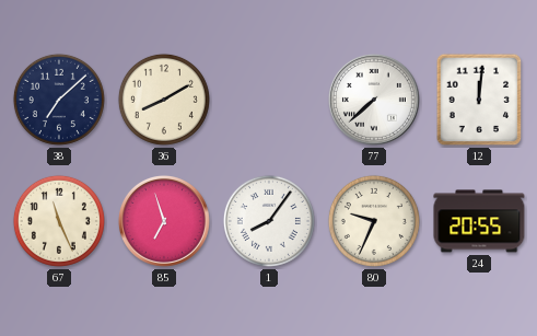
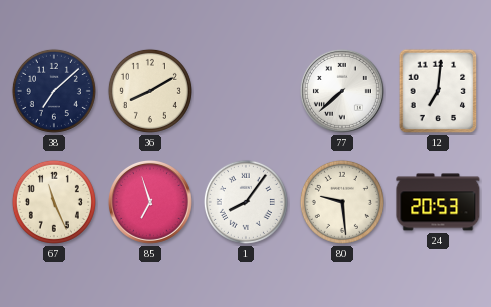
12: 12:01 -> 7:01
80: 9:34 -> 9:29
24: 20:55 -> 20:53
